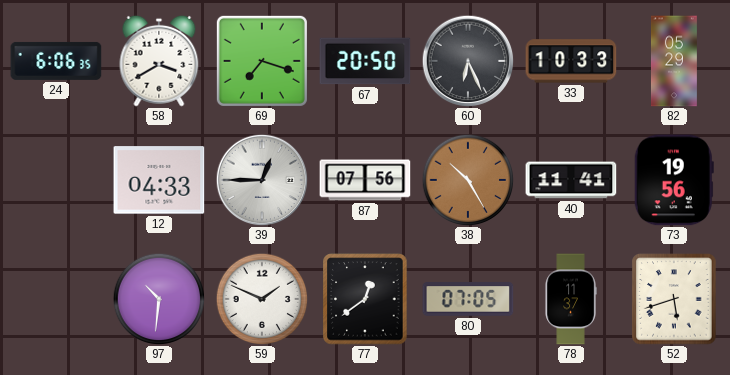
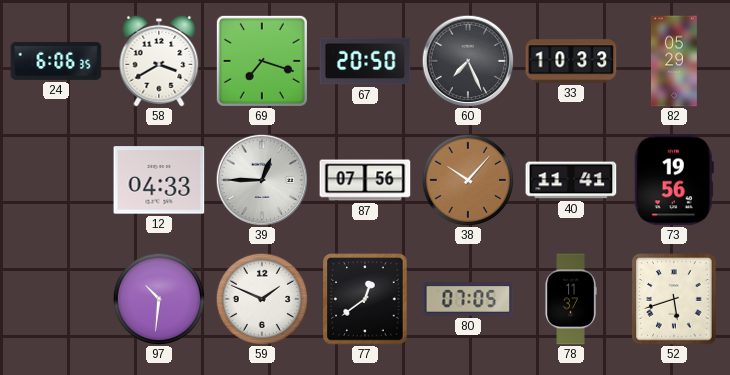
60: 6:26 -> 7:26
38: 10:25 -> 10:07
